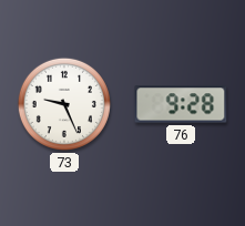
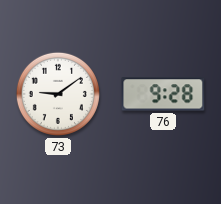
73: 9:26 -> 9:09
